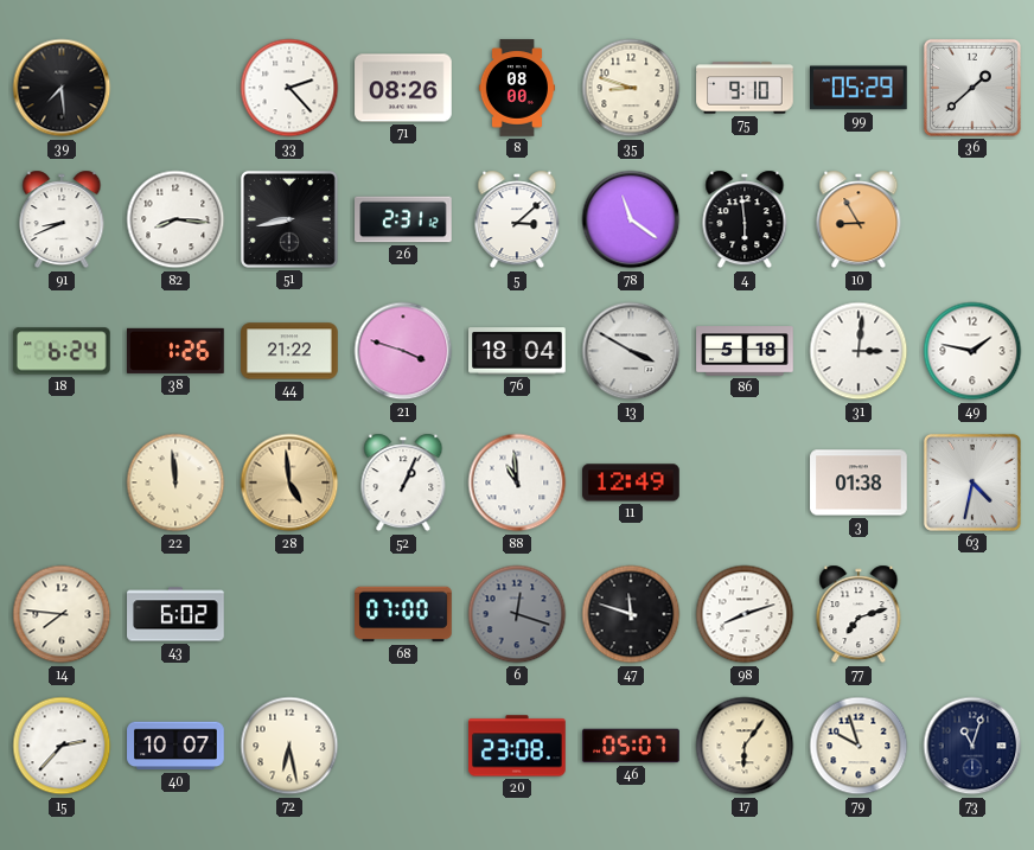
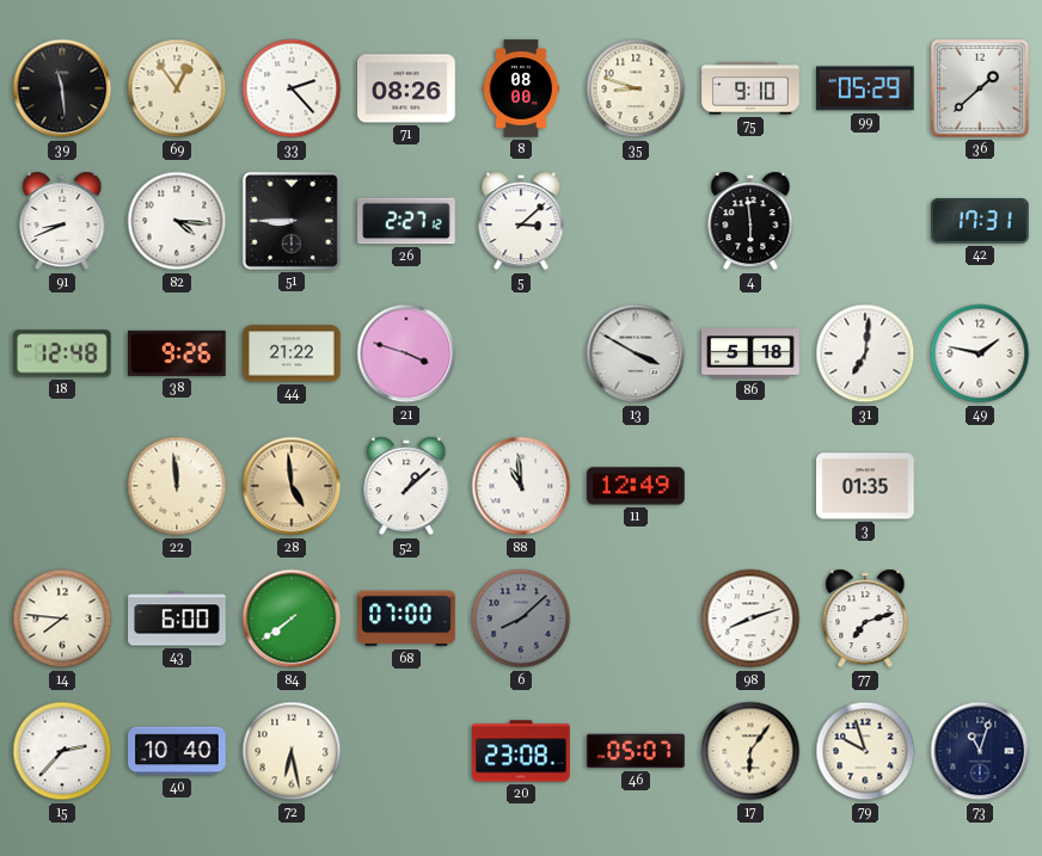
39: 7:29 -> 11:29
69: none -> 12:54
82: 8:16 -> 4:16
51: 8:43 -> 8:45
26: 2:31 -> 2:27
78: 11:21 -> none
10: 8:55 -> none
42: none -> 17:31
18: 6:24 -> 12:48
38: 1:26 -> 9:26
76: 18:04 -> none
31: 3:01 -> 7:01
52: 1:04 -> 1:08
3: 01:38 -> 01:35
63: 4:32 -> none
43: 6:02 -> 6:00
84: none -> 7:39
6: 12:18 -> 8:08
47: 11:48 -> none
40: 10:07 -> 10:40
